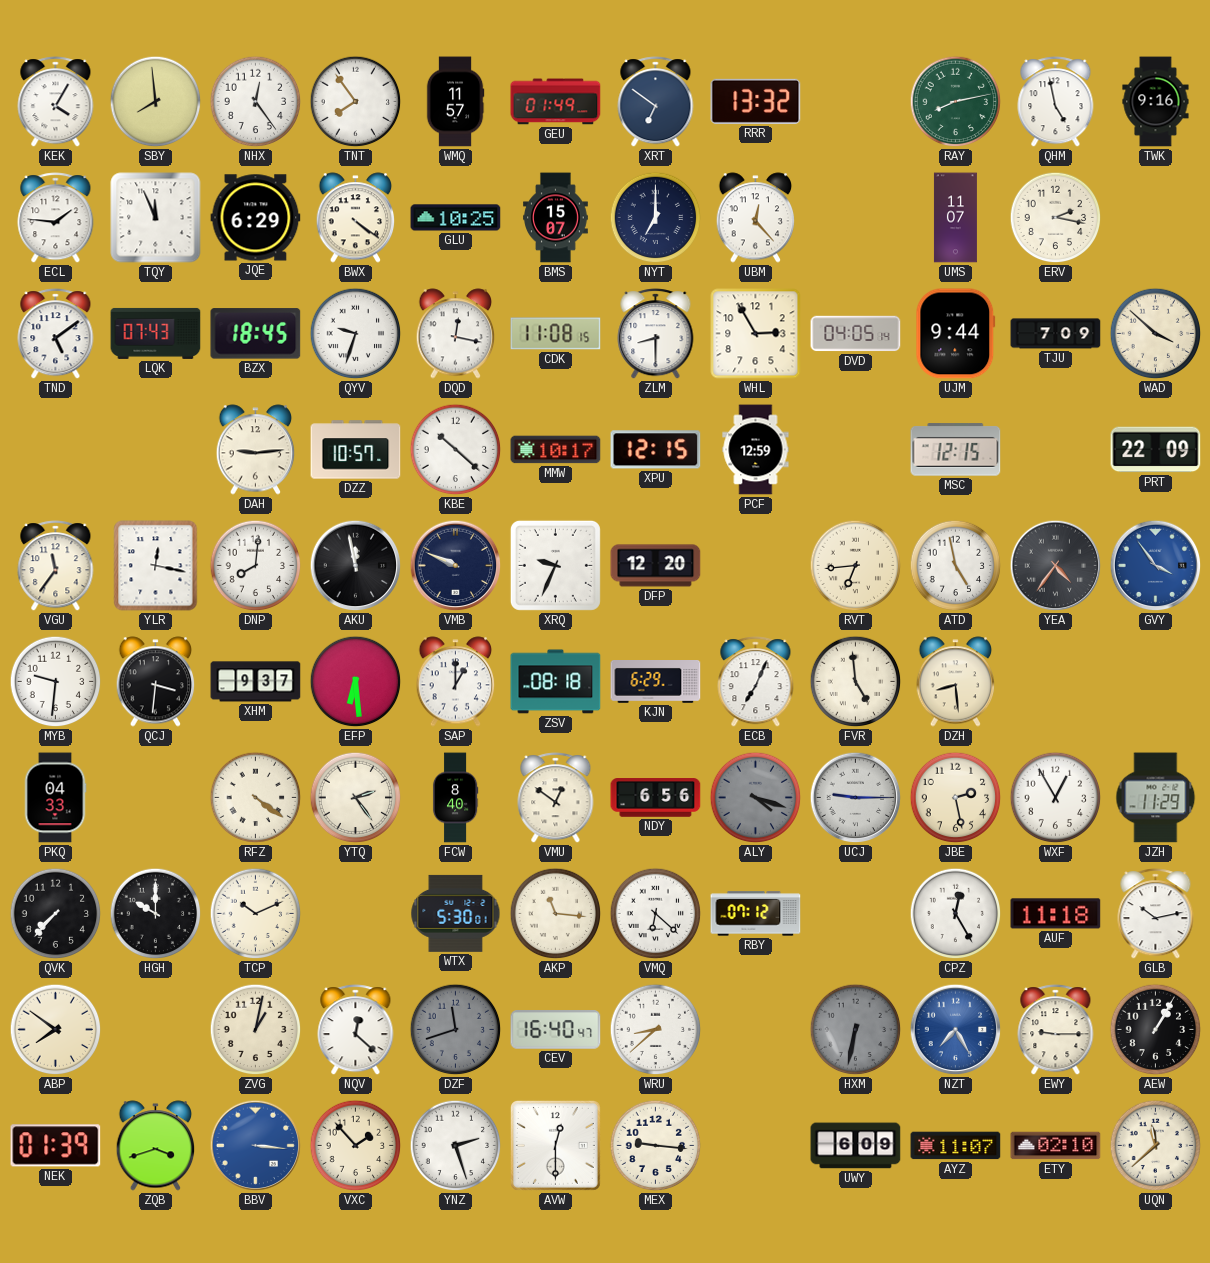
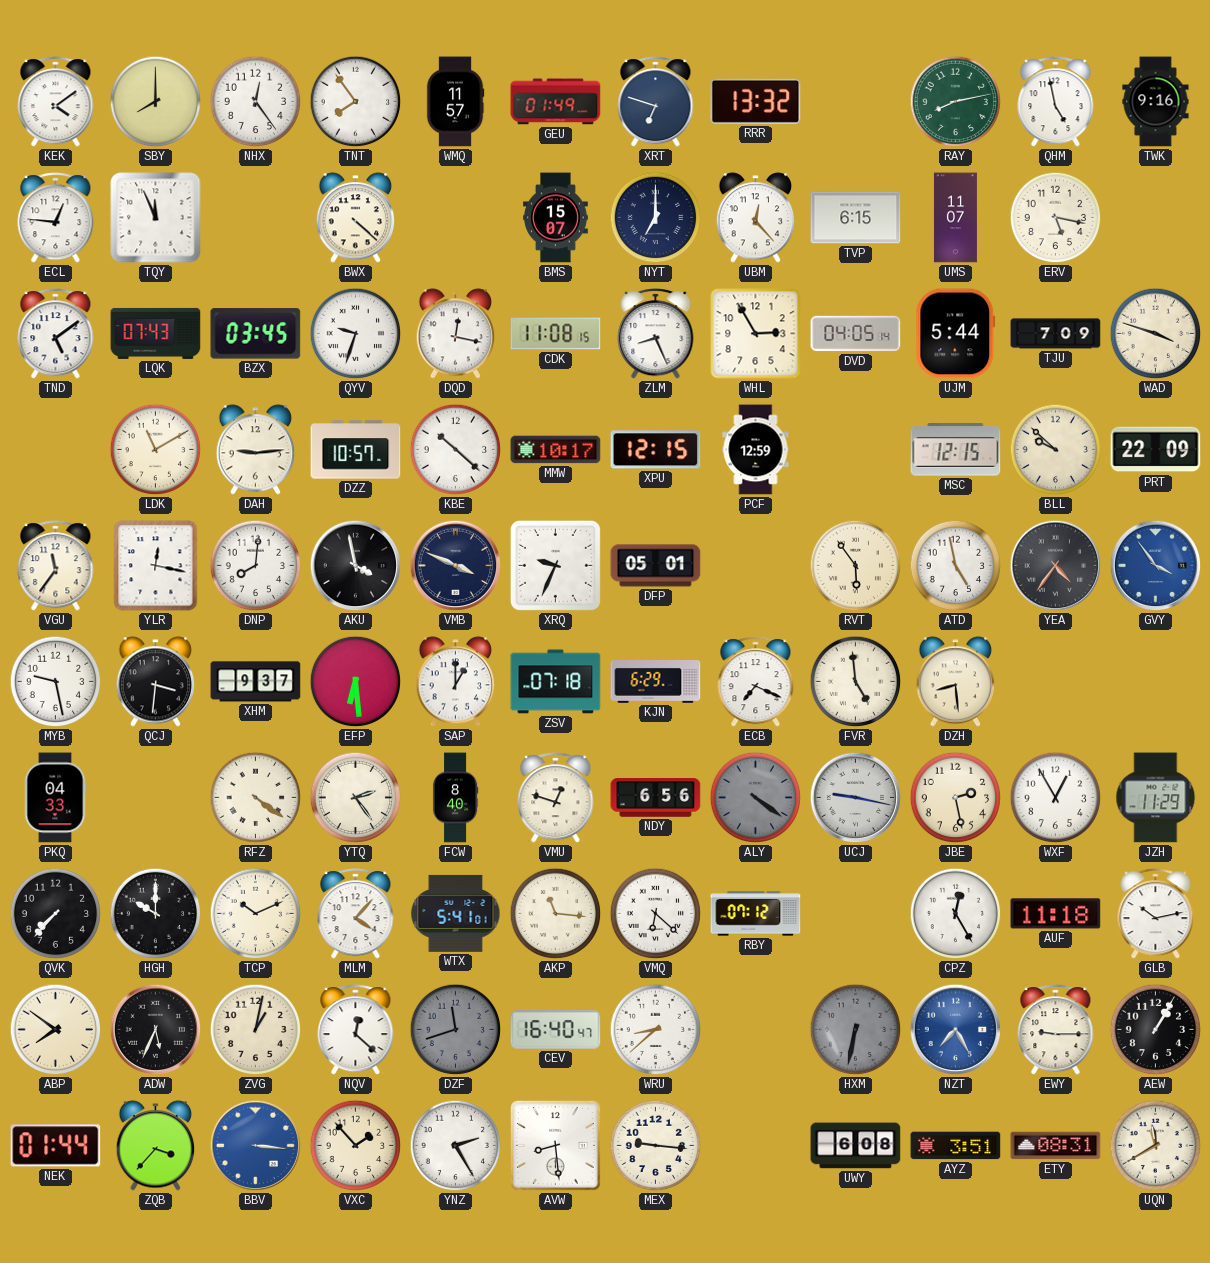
KEK: 4:05 -> 4:09
SBY: 7:59 -> 8:00
XRT: 6:51 -> 6:48
ECL: 1:46 -> 12:46
JQE: 6:29 -> none
BWX: 4:21 -> 4:22
GLU: 10:25 -> none
TVP: none -> 6:15
ERV: 2:17 -> 5:17
BZX: 18:45 -> 03:45
ZLM: 8:30 -> 8:26
UJM: 9:44 -> 5:44
WAD: 3:52 -> 3:48
LDK: none -> 11:10
BLL: none -> 9:52
AKU: 11:58 -> 3:58
VMB: 9:49 -> 3:49
DFP: 12:20 -> 05:01
RVT: 6:44 -> 5:54
MYB: 9:31 -> 9:28
ZSV: 08:18 -> 07:18
ECB: 7:04 -> 7:19
VMU: 12:51 -> 12:48
ALY: 4:18 -> 4:21
UCJ: 9:15 -> 9:17
MLM: none -> 4:07
WTX: 5:30 -> 5:41
ADW: none -> 5:34
NEK: 01:39 -> 01:44
ZQB: 3:42 -> 3:37
YNZ: 2:27 -> 2:25
AVW: 12:30 -> 8:29
UWY: 6:09 -> 6:08
AYZ: 11:07 -> 3:51
ETY: 02:10 -> 08:31
UQN: 11:38 -> 11:40
